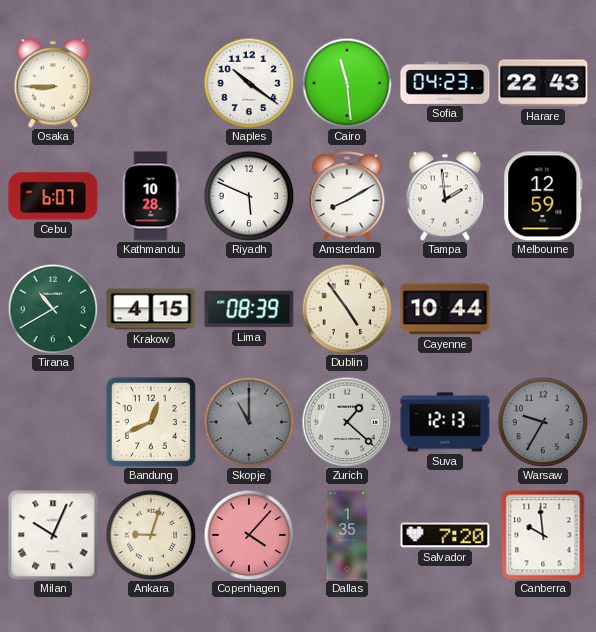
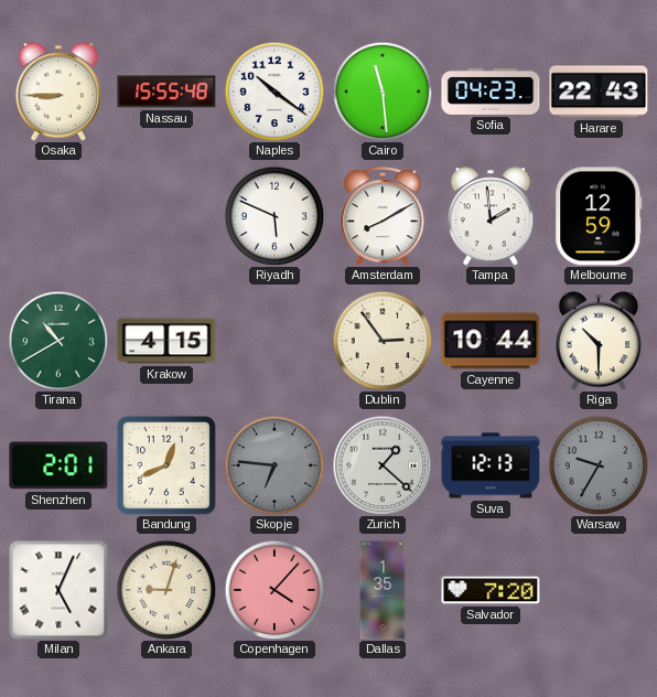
Nassau: none -> 15:55
Cebu: 6:07 -> none
Kathmandu: 10:28 -> none
Lima: 08:39 -> none
Dublin: 4:54 -> 2:54
Riga: none -> 10:30
Shenzhen: none -> 2:01
Skopje: 11:00 -> 6:46
Milan: 10:04 -> 5:04
Canberra: 9:59 -> none
